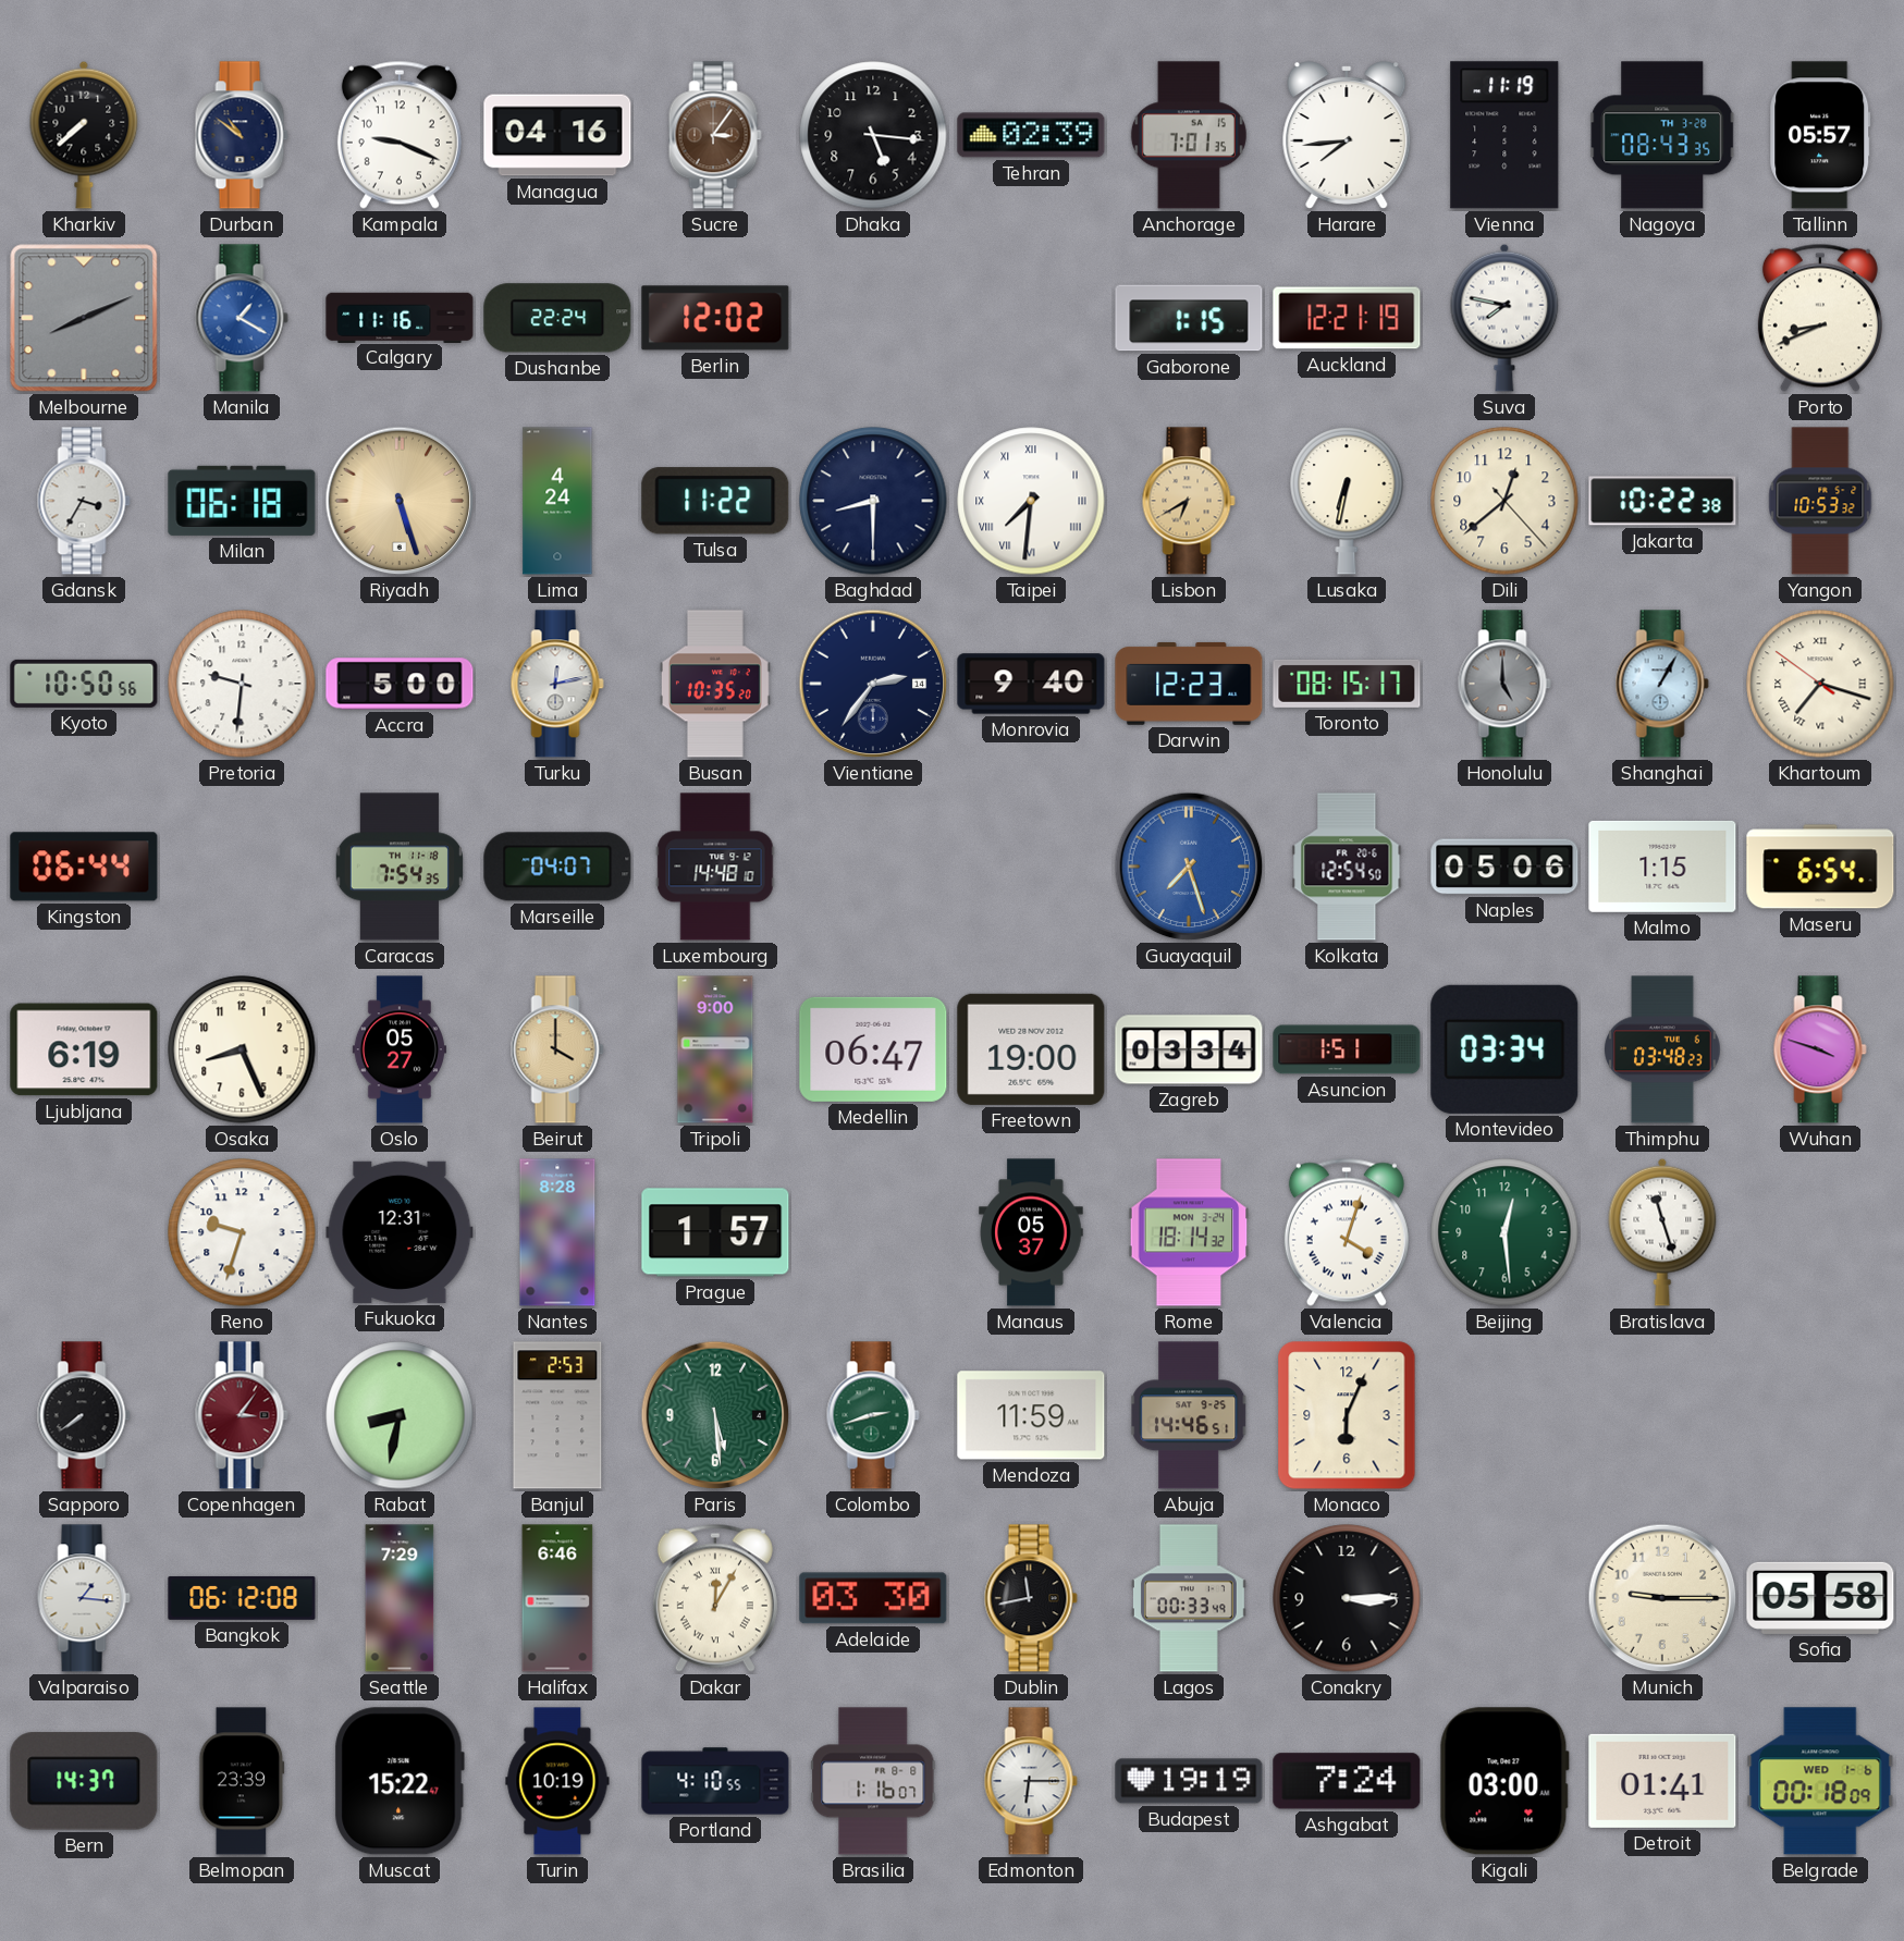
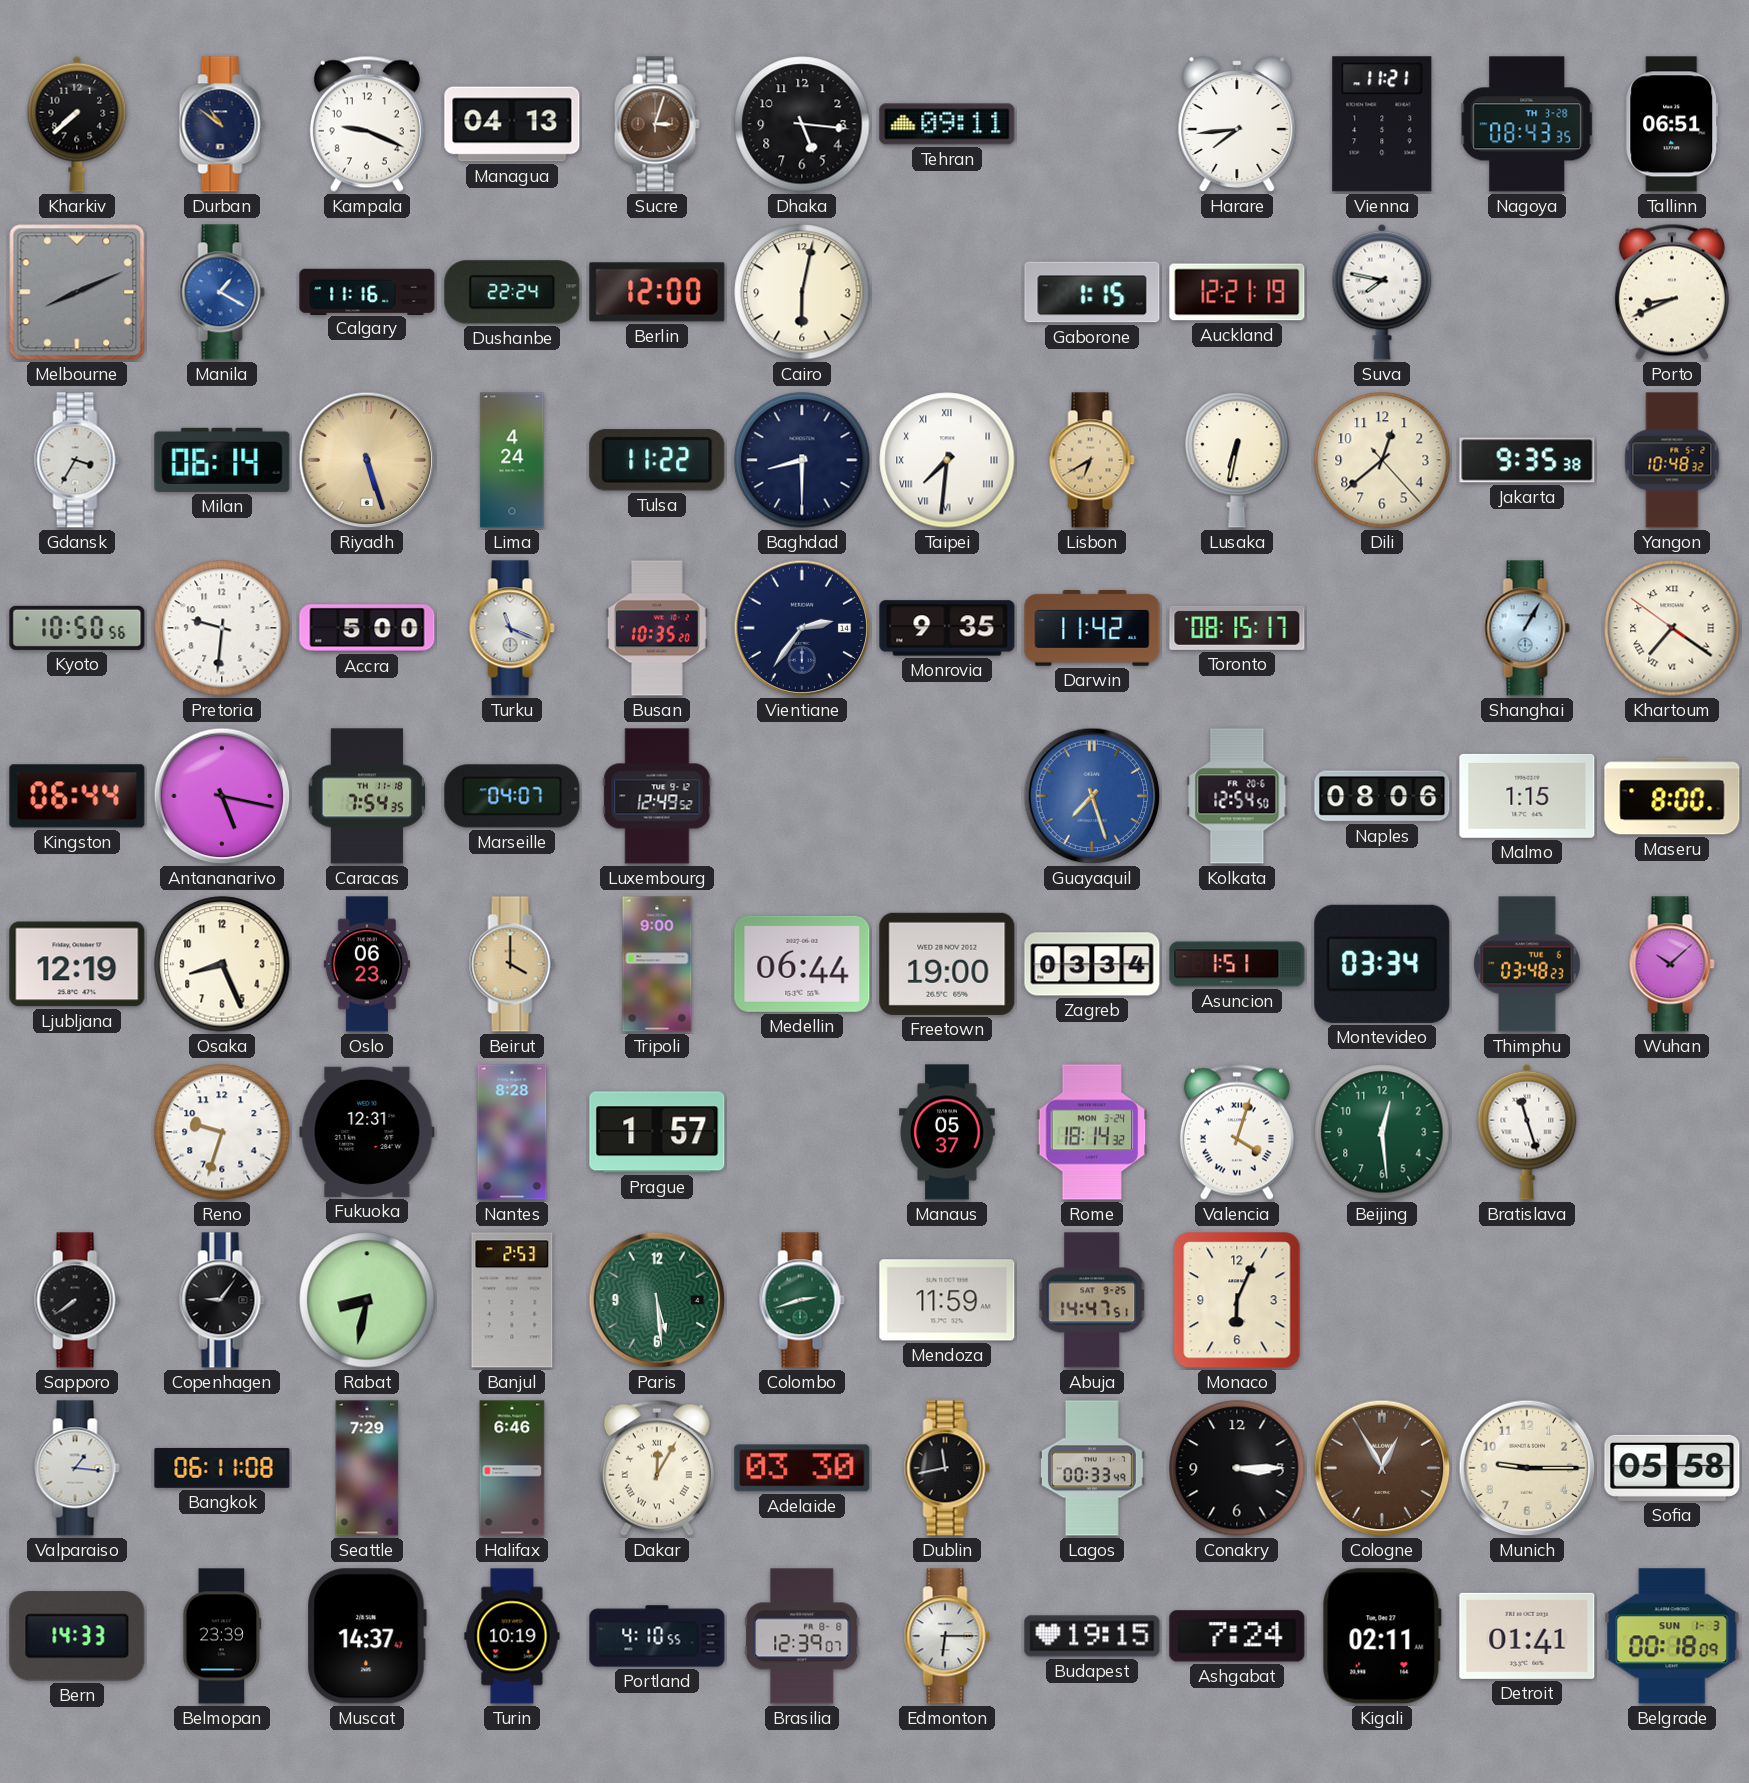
Managua: 04:16 -> 04:13
Sucre: 3:06 -> 3:03
Tehran: 02:39 -> 09:11
Anchorage: 7:01 -> none
Vienna: 11:19 -> 11:21
Tallinn: 05:57 -> 06:51
Berlin: 12:02 -> 12:00
Cairo: none -> 6:02
Milan: 06:18 -> 06:14
Jakarta: 10:22 -> 9:35
Yangon: 10:53 -> 10:48
Turku: 12:13 -> 11:19
Monrovia: 9:40 -> 9:35
Darwin: 12:23 -> 11:42
Honolulu: 5:00 -> none
Khartoum: 7:17 -> 7:20
Antananarivo: none -> 5:17
Luxembourg: 14:48 -> 12:49
Naples: 05:06 -> 08:06
Maseru: 6:54 -> 8:00
Ljubljana: 6:19 -> 12:19
Oslo: 05:27 -> 06:23
Medellin: 06:47 -> 06:44
Wuhan: 3:48 -> 10:08
Copenhagen: 3:06 -> 9:06
Copenhagen dial: burgundy -> black
Abuja: 14:46 -> 14:47
Bangkok: 06:12 -> 06:11
Cologne: none -> 12:55
Bern: 14:37 -> 14:33
Muscat: 15:22 -> 14:37
Brasilia: 1:16 -> 12:39
Budapest: 19:19 -> 19:15
Kigali: 03:00 -> 02:11
Belgrade date: WED 1-6 -> SUN 1-3
